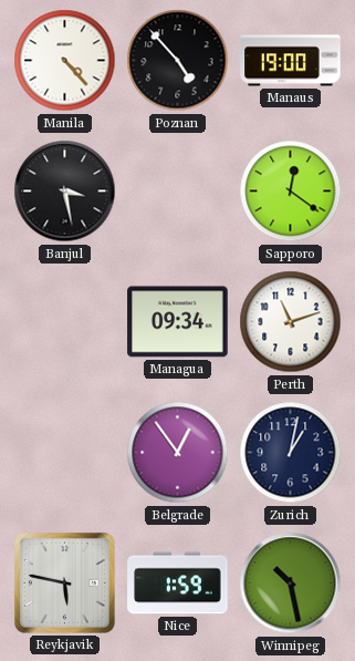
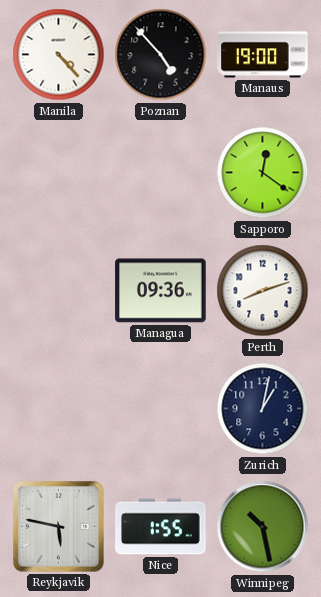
Banjul: 3:28 -> none
Managua: 09:34 -> 09:36
Perth: 11:12 -> 8:12
Belgrade: 12:54 -> none
Nice: 1:59 -> 1:55
